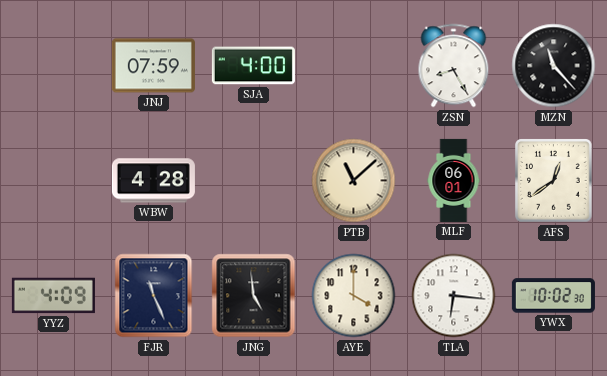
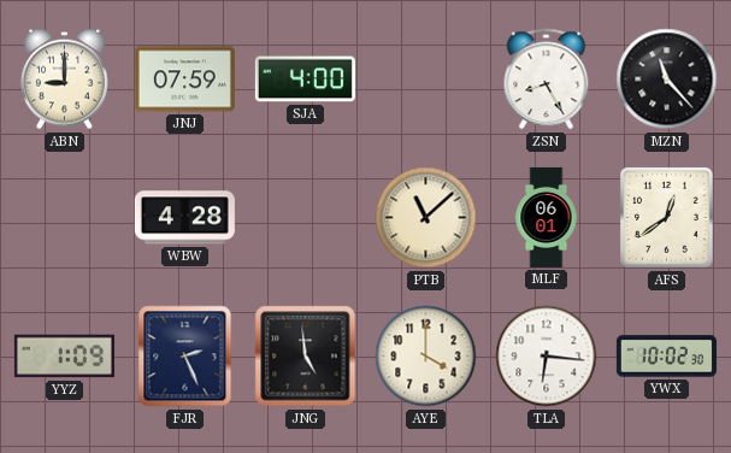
ABN: none -> 9:00
YYZ: 4:09 -> 1:09
FJR: 11:26 -> 2:26
